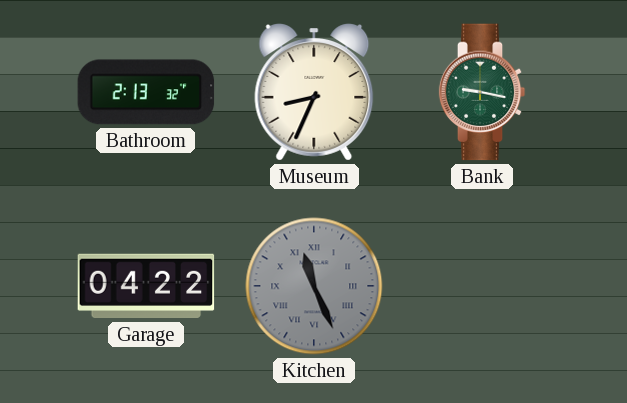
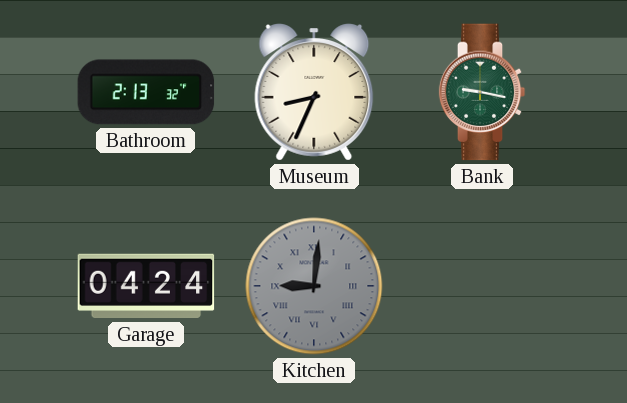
Garage: 04:22 -> 04:24
Kitchen: 11:26 -> 9:01
